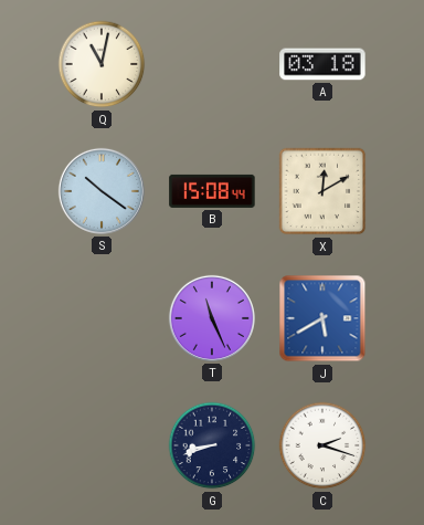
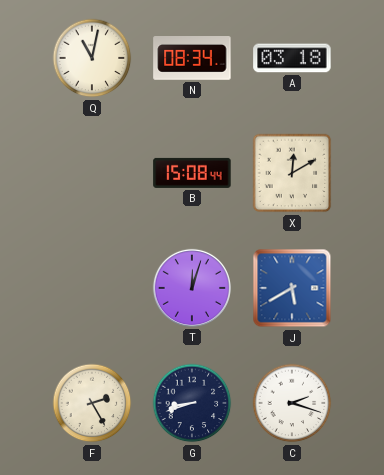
N: none -> 08:34
S: 10:21 -> none
T: 11:26 -> 12:03
F: none -> 2:25
